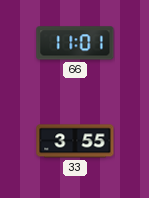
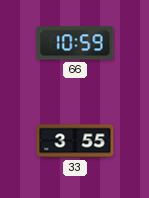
66: 11:01 -> 10:59
